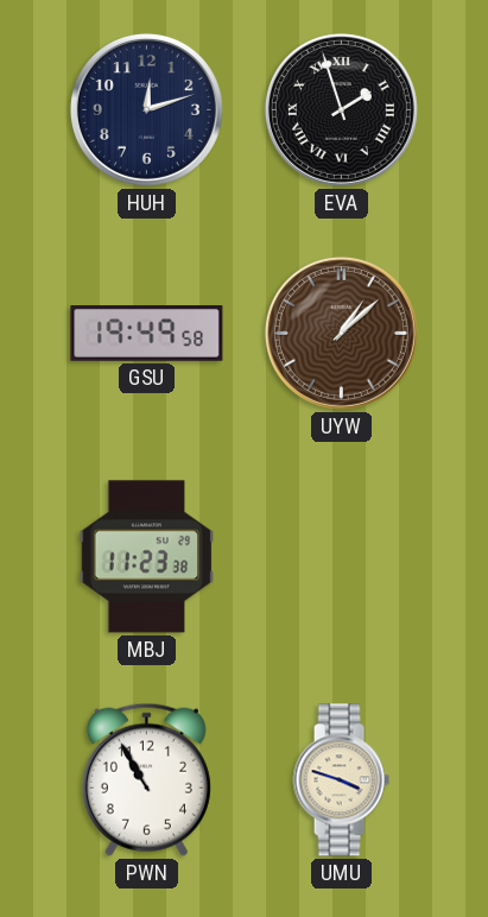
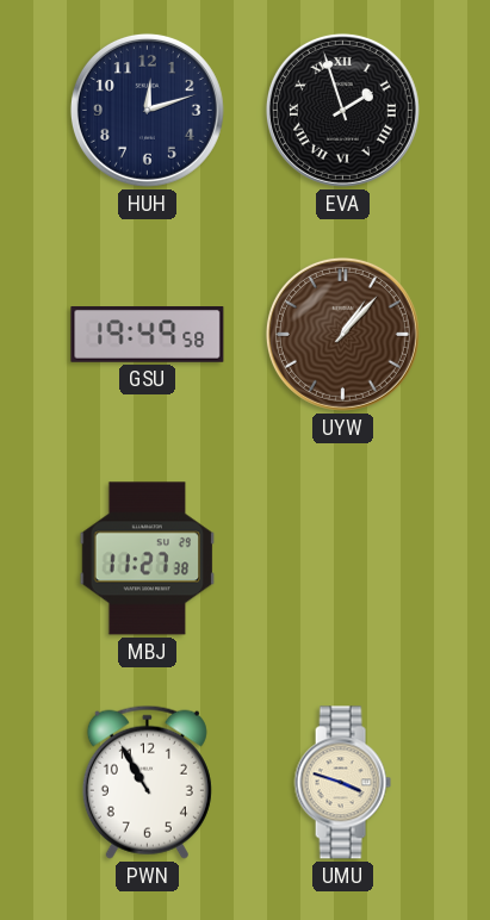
UYW: 1:08 -> 1:07
MBJ: 11:23 -> 11:27
